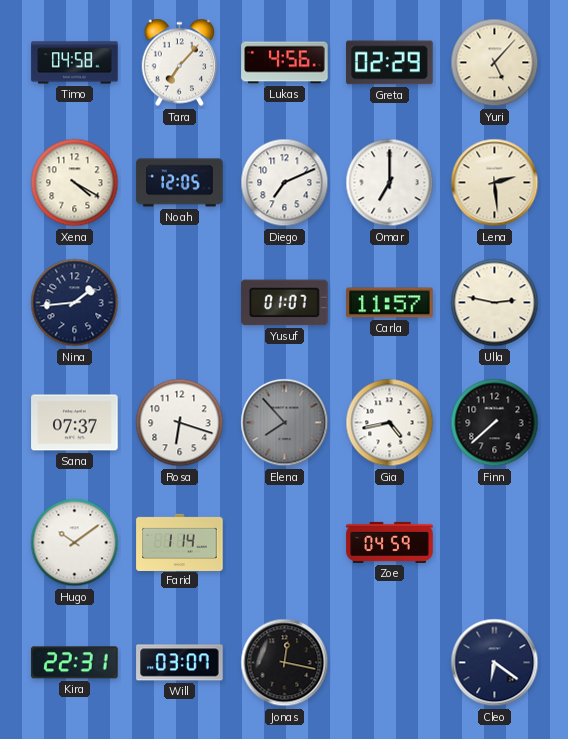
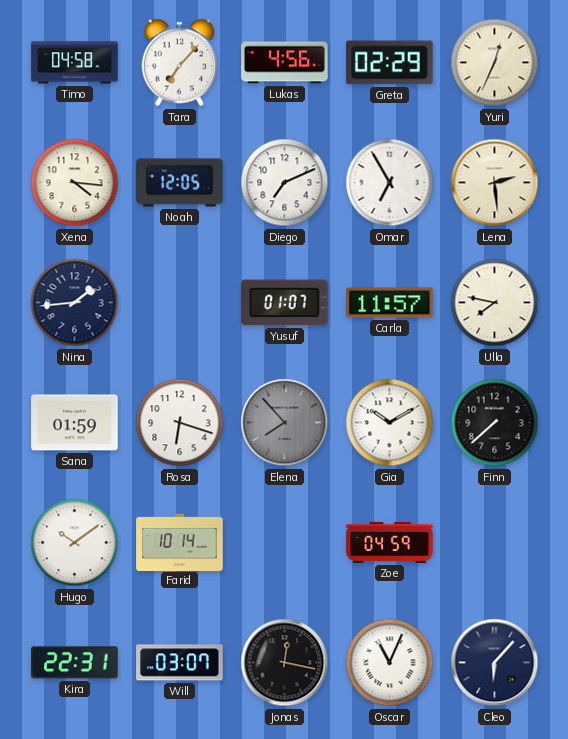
Yuri: 5:07 -> 12:34
Xena: 4:20 -> 4:16
Omar: 7:00 -> 6:55
Ulla: 2:47 -> 7:47
Sana: 07:37 -> 01:59
Gia: 4:43 -> 10:10
Farid: 1:14 -> 10:14
Oscar: none -> 11:04
Cleo: 6:21 -> 6:07
